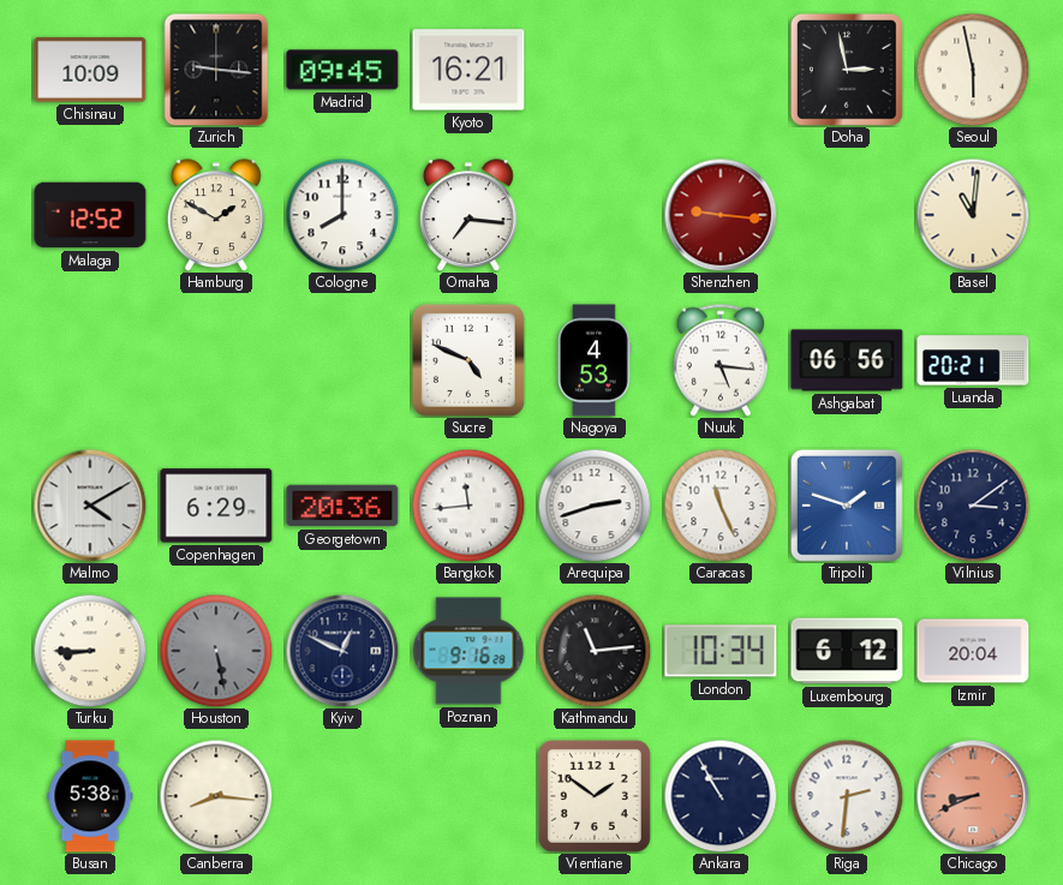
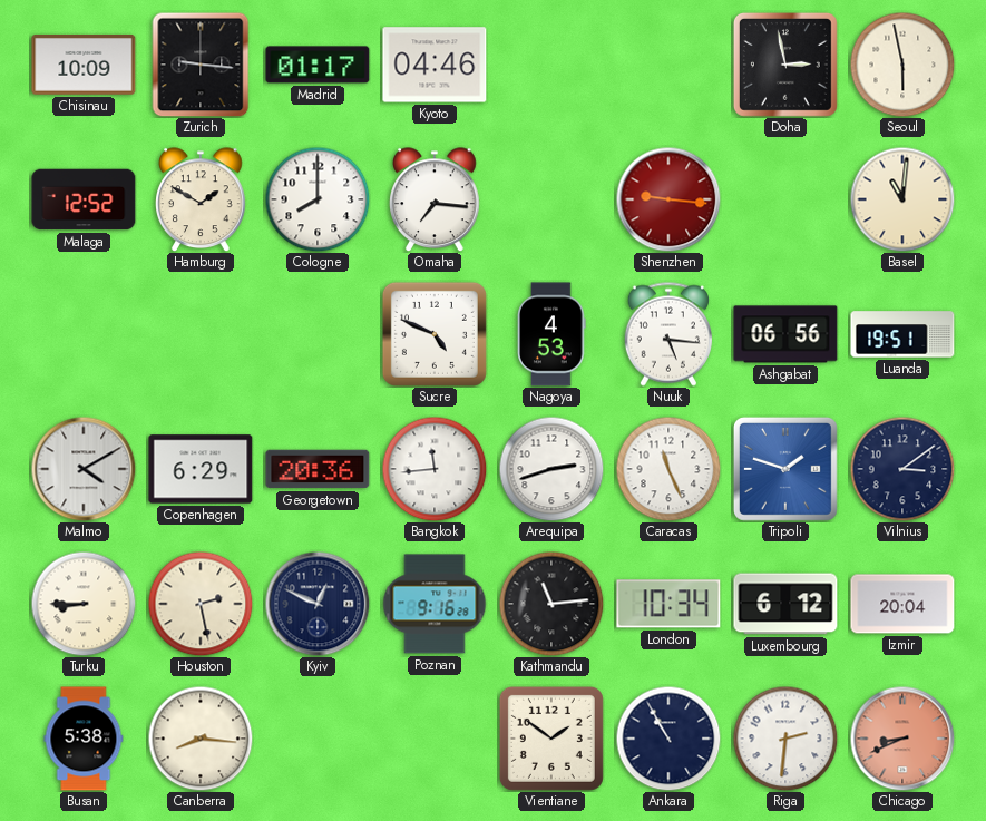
Madrid: 09:45 -> 01:17
Kyoto: 16:21 -> 04:46
Luanda: 20:21 -> 19:51
Houston: 5:28 -> 2:28
Houston dial: grey -> cream
